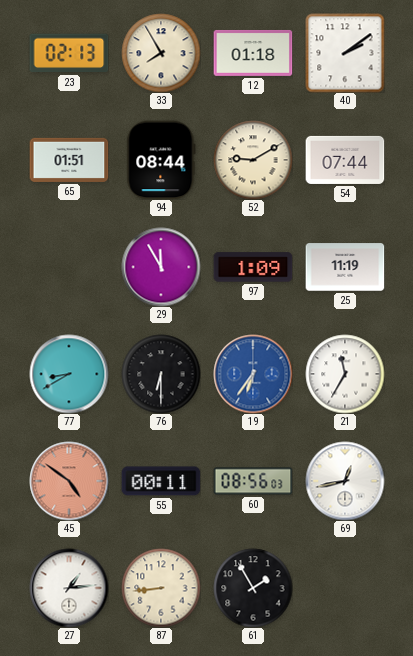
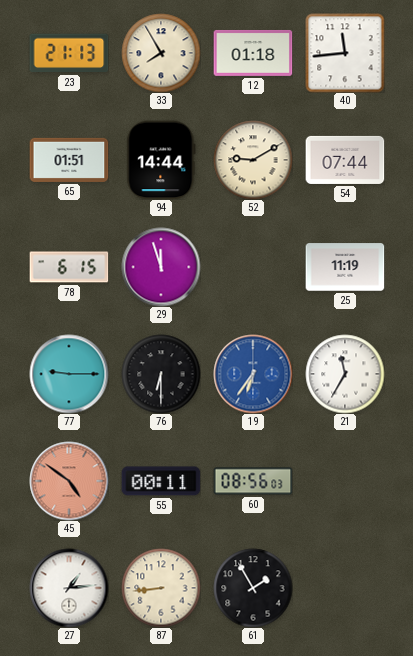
23: 02:13 -> 21:13
40: 2:09 -> 11:44
94: 08:44 -> 14:44
78: none -> 6:15
29: 11:55 -> 11:57
97: 1:09 -> none
77: 8:40 -> 9:15
69: 12:43 -> none
